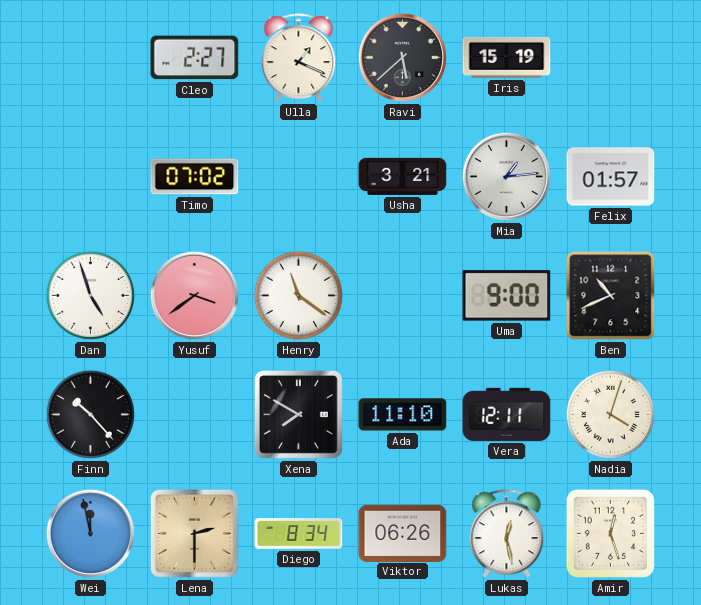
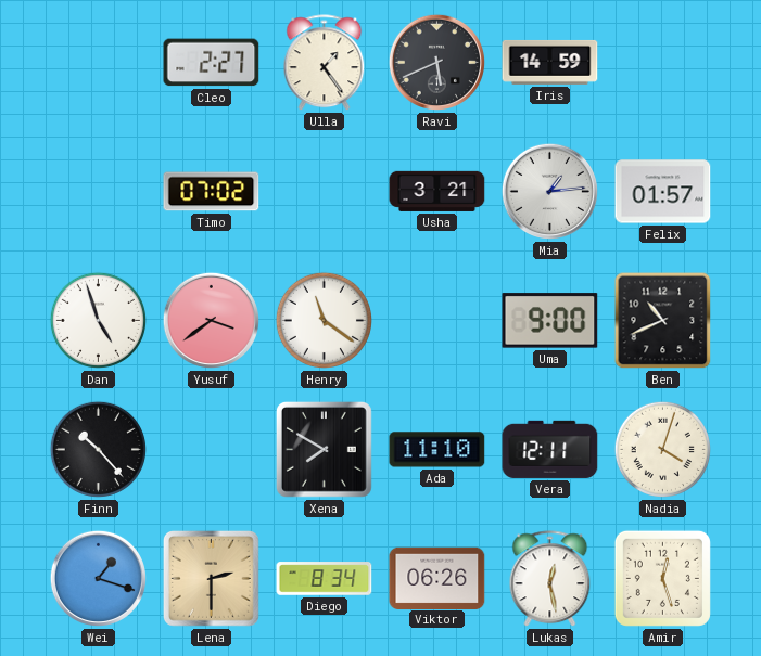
Ulla: 1:19 -> 1:24
Ravi: 5:38 -> 5:41
Iris: 15:19 -> 14:59
Wei: 11:58 -> 1:18
